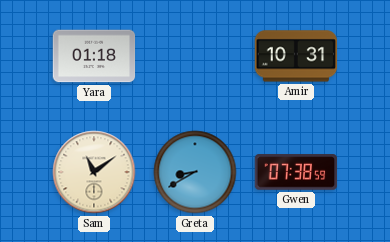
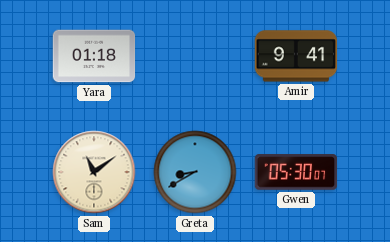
Amir: 10:31 -> 9:41
Gwen: 07:38 -> 05:30
